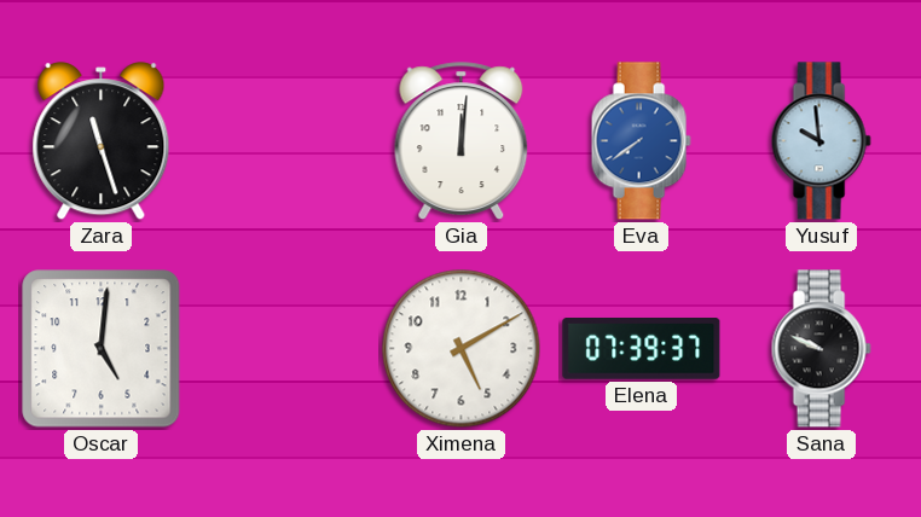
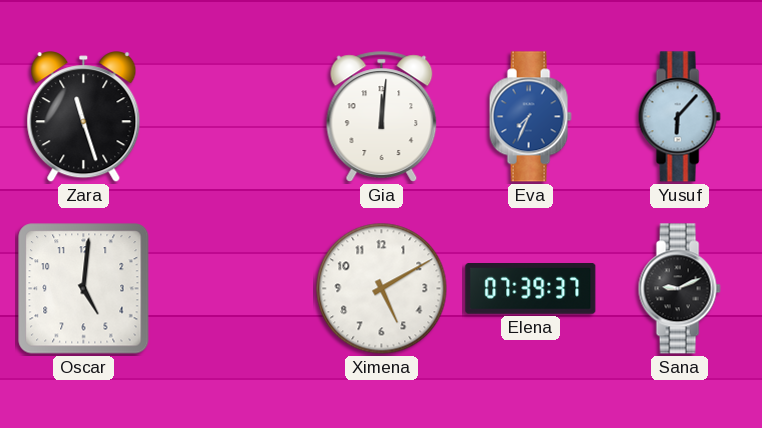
Eva: 7:39 -> 7:34
Yusuf: 9:59 -> 6:07
Sana: 9:49 -> 9:11
